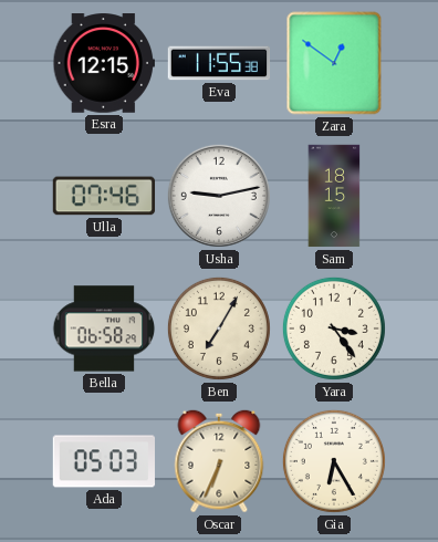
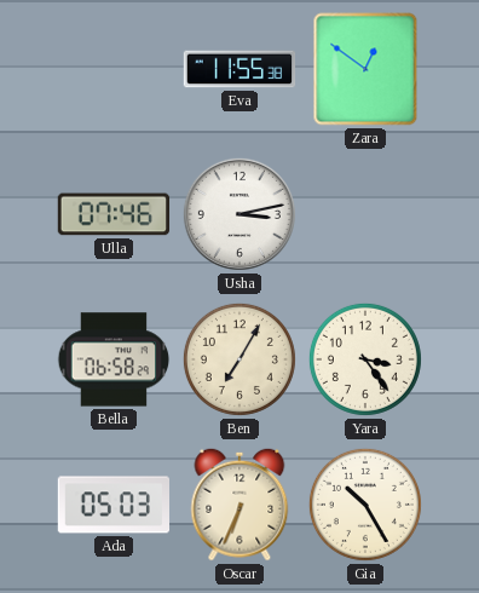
Esra: 12:15 -> none
Usha: 9:13 -> 3:13
Sam: 18:15 -> none
Gia: 6:25 -> 10:25
